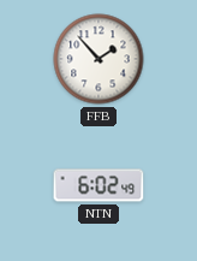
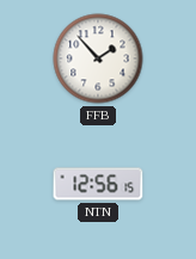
NTN: 6:02 -> 12:56
